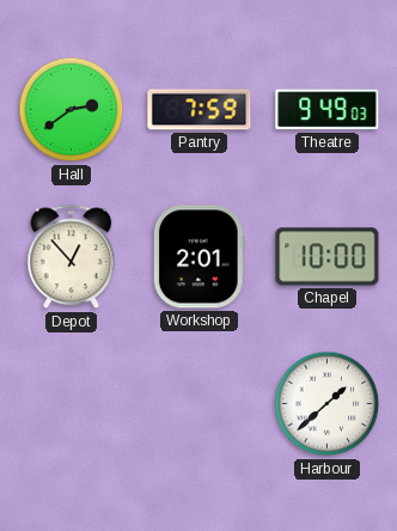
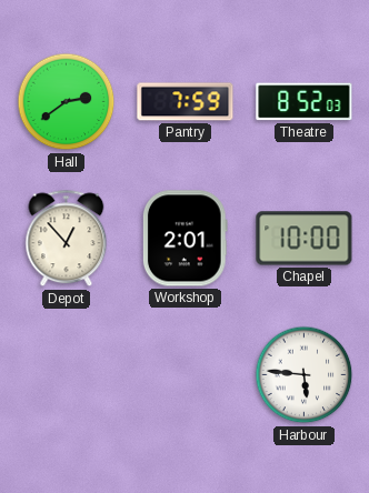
Theatre: 9:49 -> 8:52
Harbour: 1:38 -> 5:46
